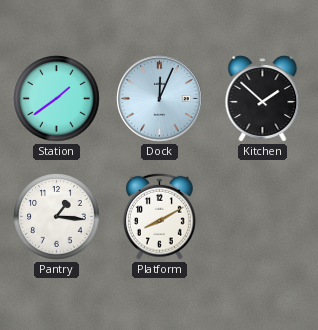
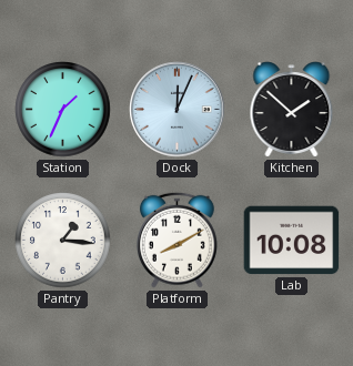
Station: 1:39 -> 1:34
Lab: none -> 10:08
